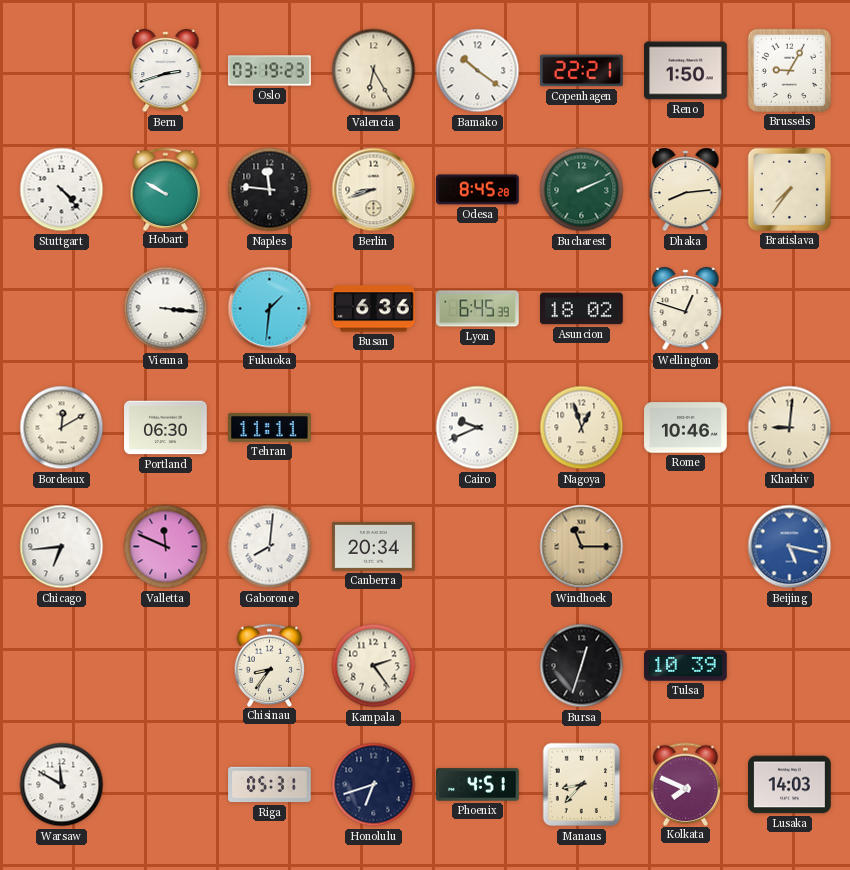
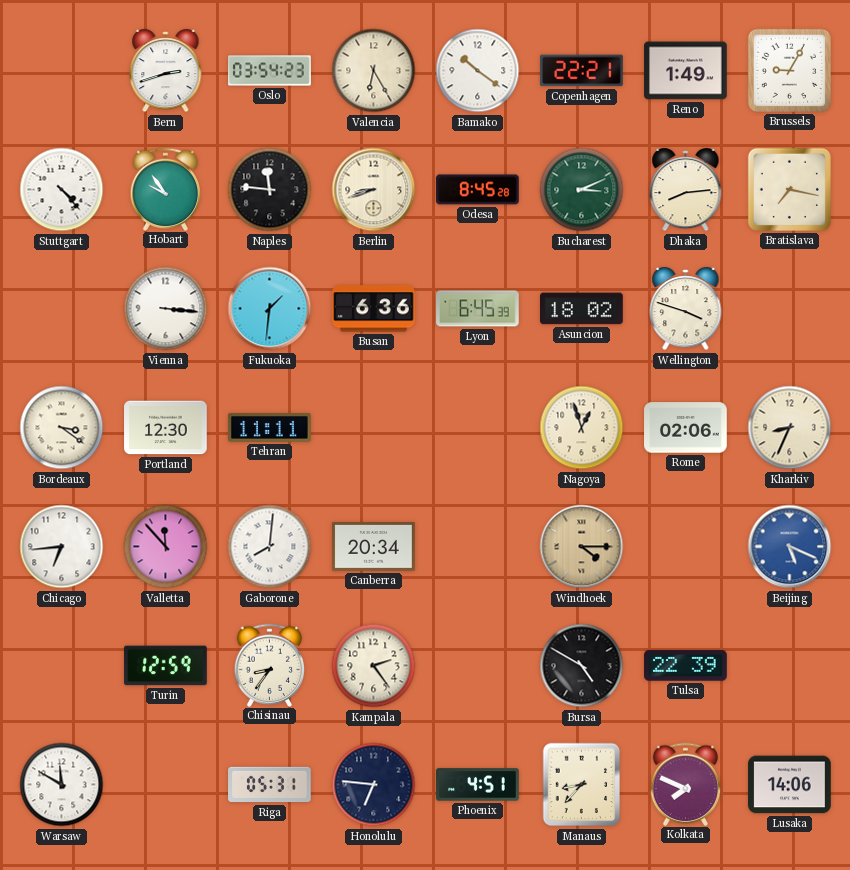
Oslo: 03:19 -> 03:54
Reno: 1:50 -> 1:49
Hobart: 9:50 -> 9:54
Bucharest: 2:11 -> 3:11
Bratislava: 7:36 -> 7:17
Wellington: 12:48 -> 3:48
Bordeaux: 12:10 -> 3:21
Portland: 06:30 -> 12:30
Cairo: 9:41 -> none
Rome: 10:46 -> 02:06
Kharkiv: 9:01 -> 8:34
Valletta: 11:49 -> 11:53
Windhoek: 11:15 -> 4:15
Beijing: 5:17 -> 5:19
Turin: none -> 12:59
Bursa: 12:33 -> 4:50
Tulsa: 10:39 -> 22:39
Honolulu: 6:42 -> 6:46
Lusaka: 14:03 -> 14:06
